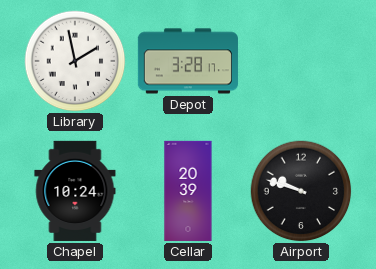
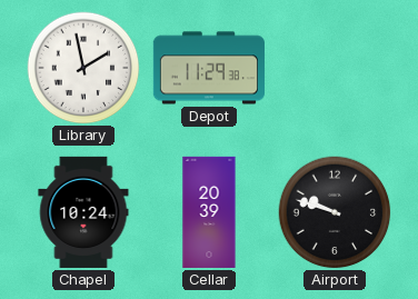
Depot: 3:28 -> 11:29
